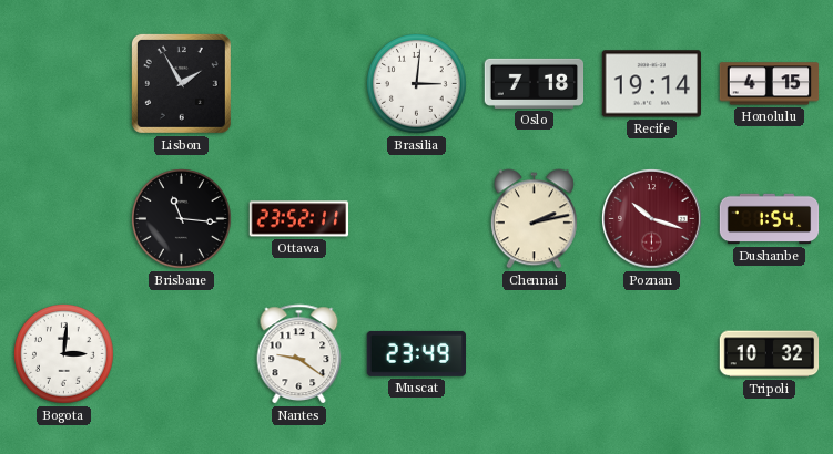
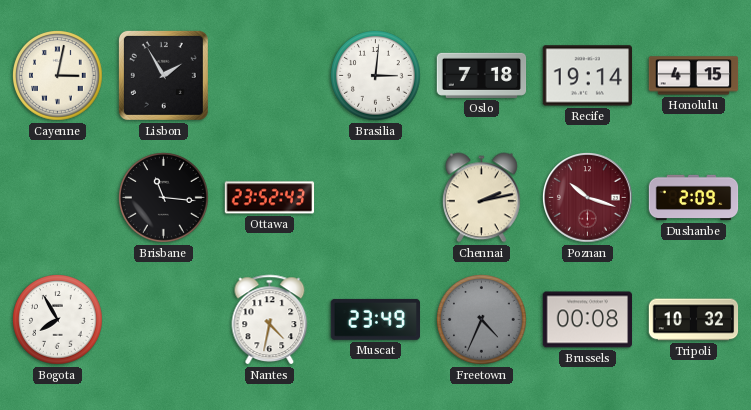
Cayenne: none -> 3:02
Ottawa: 23:52:11 -> 23:52:43
Dushanbe: 1:54 -> 2:09
Bogota: 3:01 -> 7:55
Nantes: 9:21 -> 4:32
Freetown: none -> 4:34
Brussels: none -> 00:08
